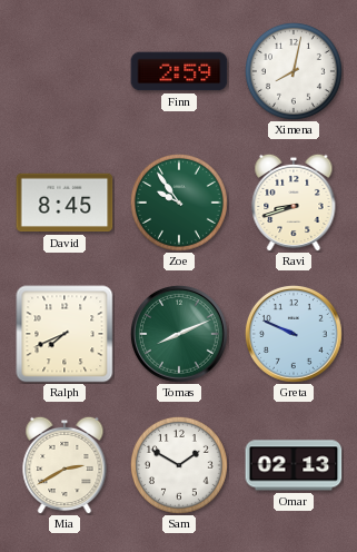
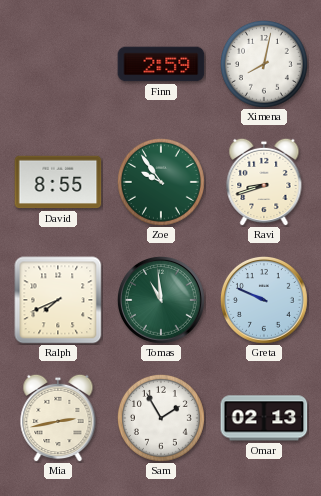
David: 8:45 -> 8:55
Tomas: 8:11 -> 10:59
Mia: 2:40 -> 2:43
Sam: 1:50 -> 1:55
